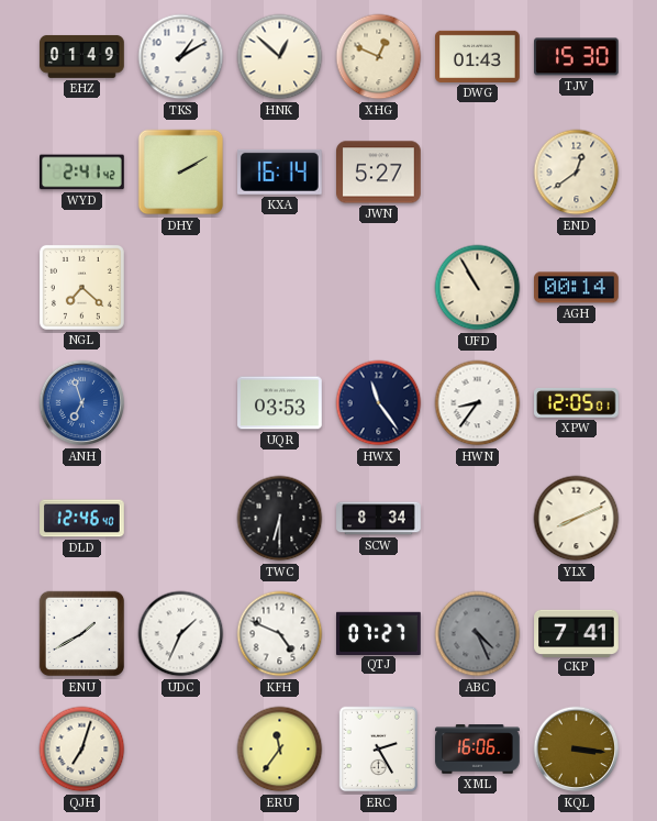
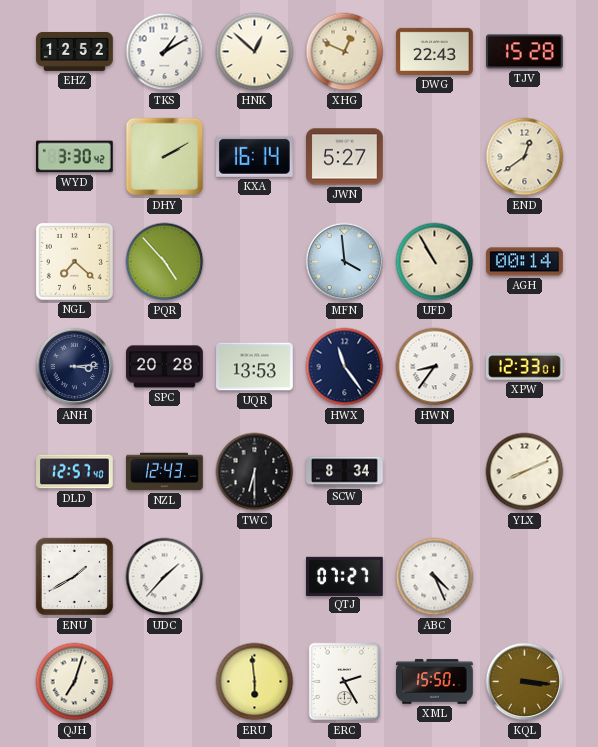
EHZ: 01:49 -> 12:52
DWG: 01:43 -> 22:43
TJV: 15:30 -> 15:28
WYD: 2:41 -> 3:30
PQR: none -> 4:53
MFN: none -> 3:59
ANH: 6:57 -> 3:14
ANH dial: blue -> navy
SPC: none -> 20:28
UQR: 03:53 -> 13:53
XPW: 12:05 -> 12:33
DLD: 12:46 -> 12:57
NZL: none -> 12:43
UDC: 1:34 -> 1:37
KFH: 4:49 -> none
ABC dial: grey -> white
CKP: 7:41 -> none
ERU: 11:36 -> 5:59
XML: 16:06 -> 15:50
